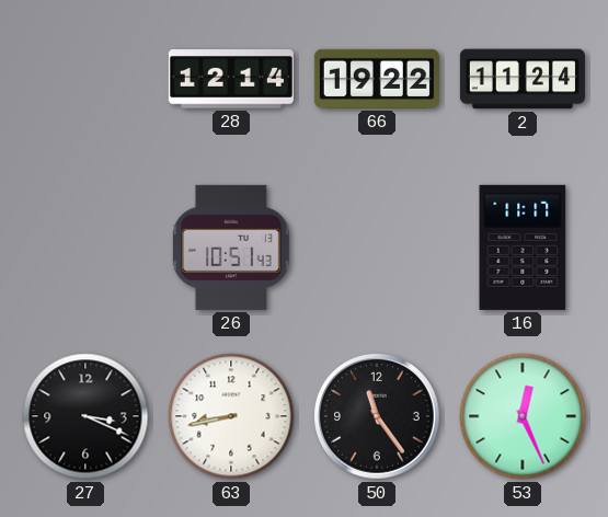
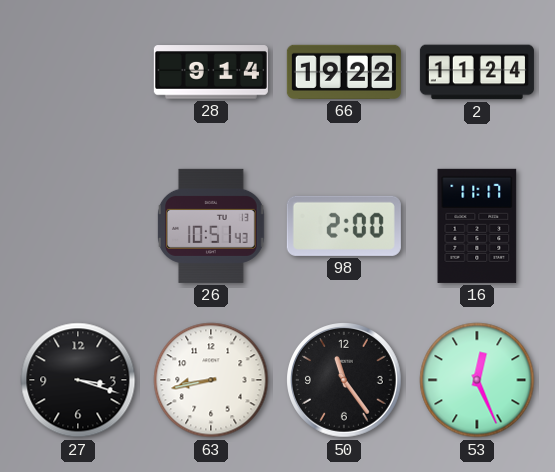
28: 12:14 -> 9:14
98: none -> 2:00
27: 3:19 -> 3:18
